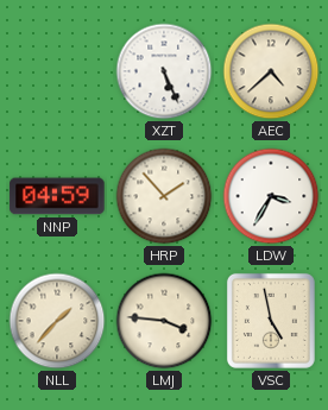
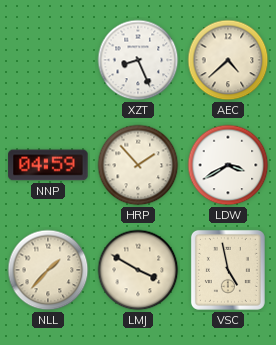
XZT: 5:26 -> 8:26
LDW: 3:35 -> 3:40
LMJ: 3:46 -> 3:50
